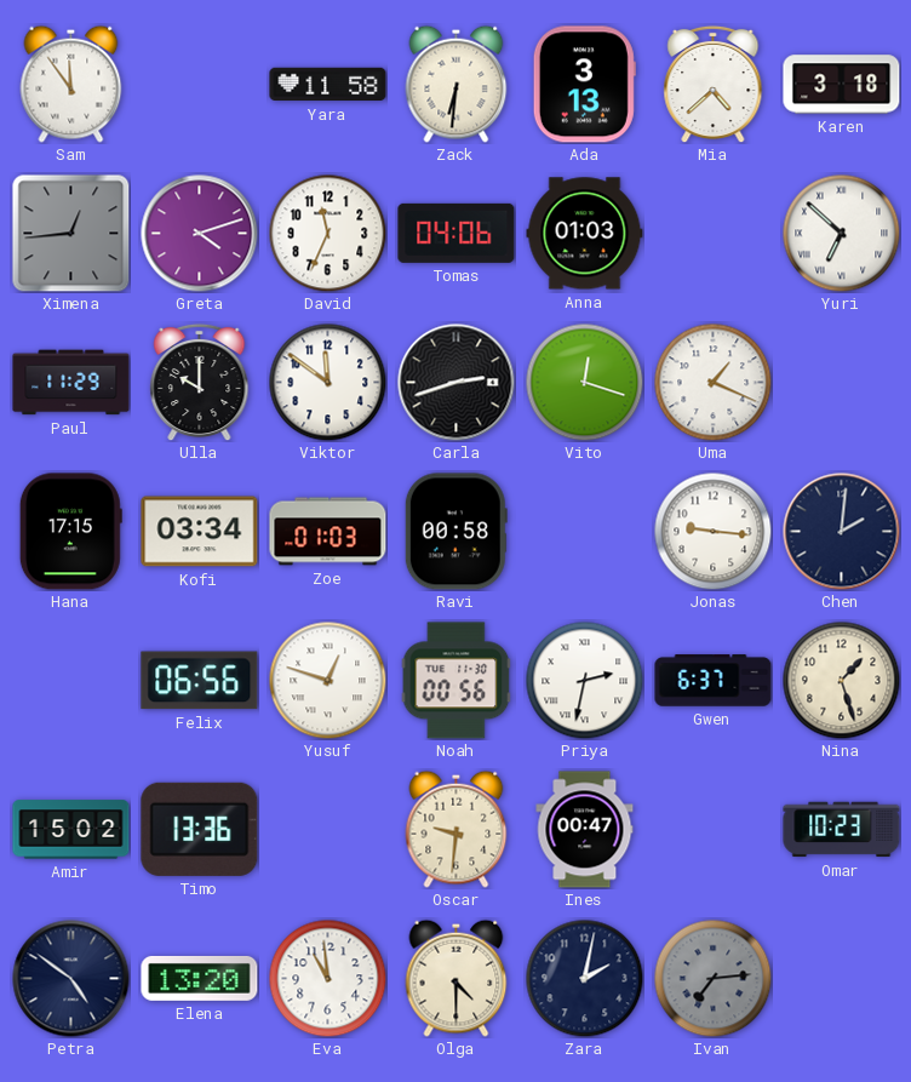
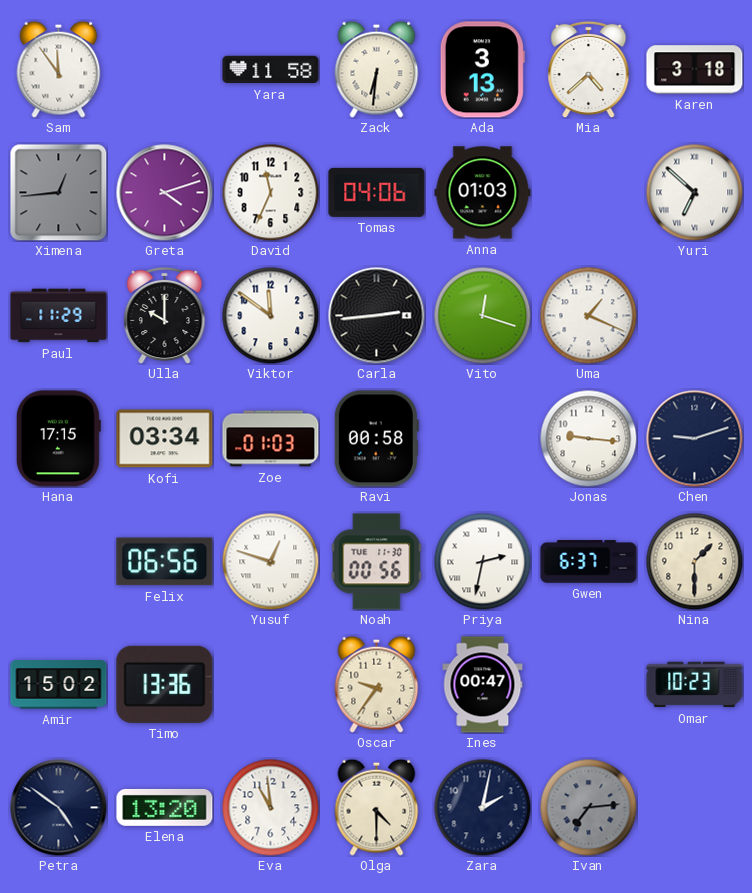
Carla: 2:42 -> 2:44
Chen: 2:01 -> 9:12
Nina: 1:27 -> 1:30
Oscar: 9:31 -> 9:36
